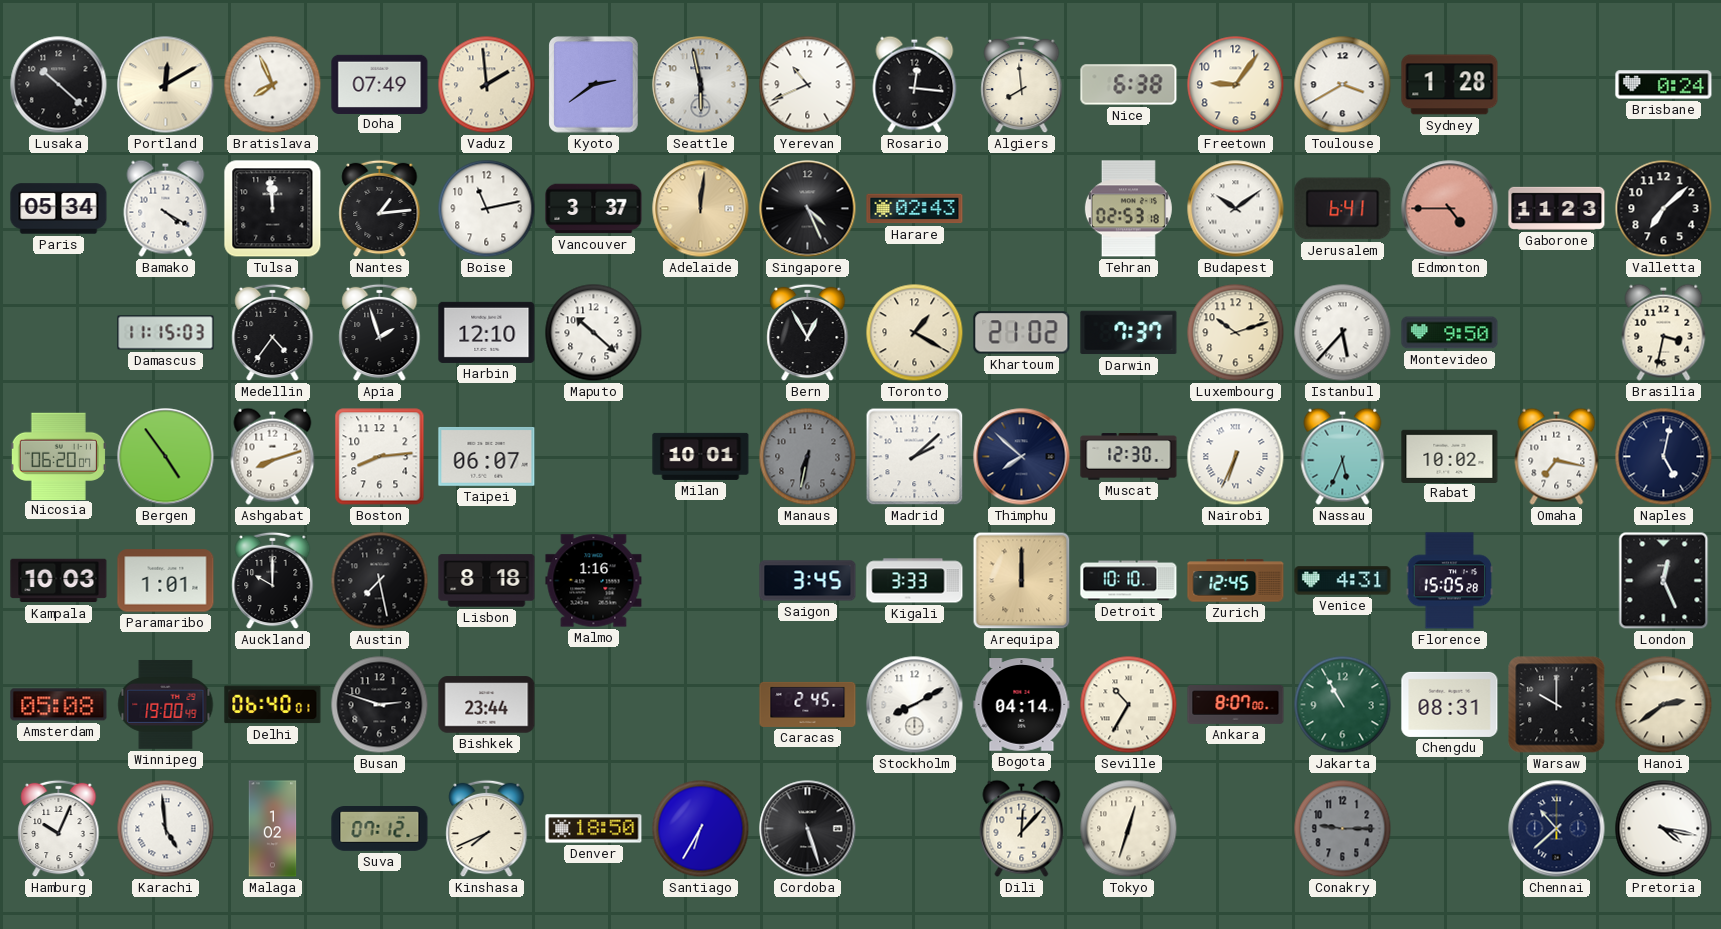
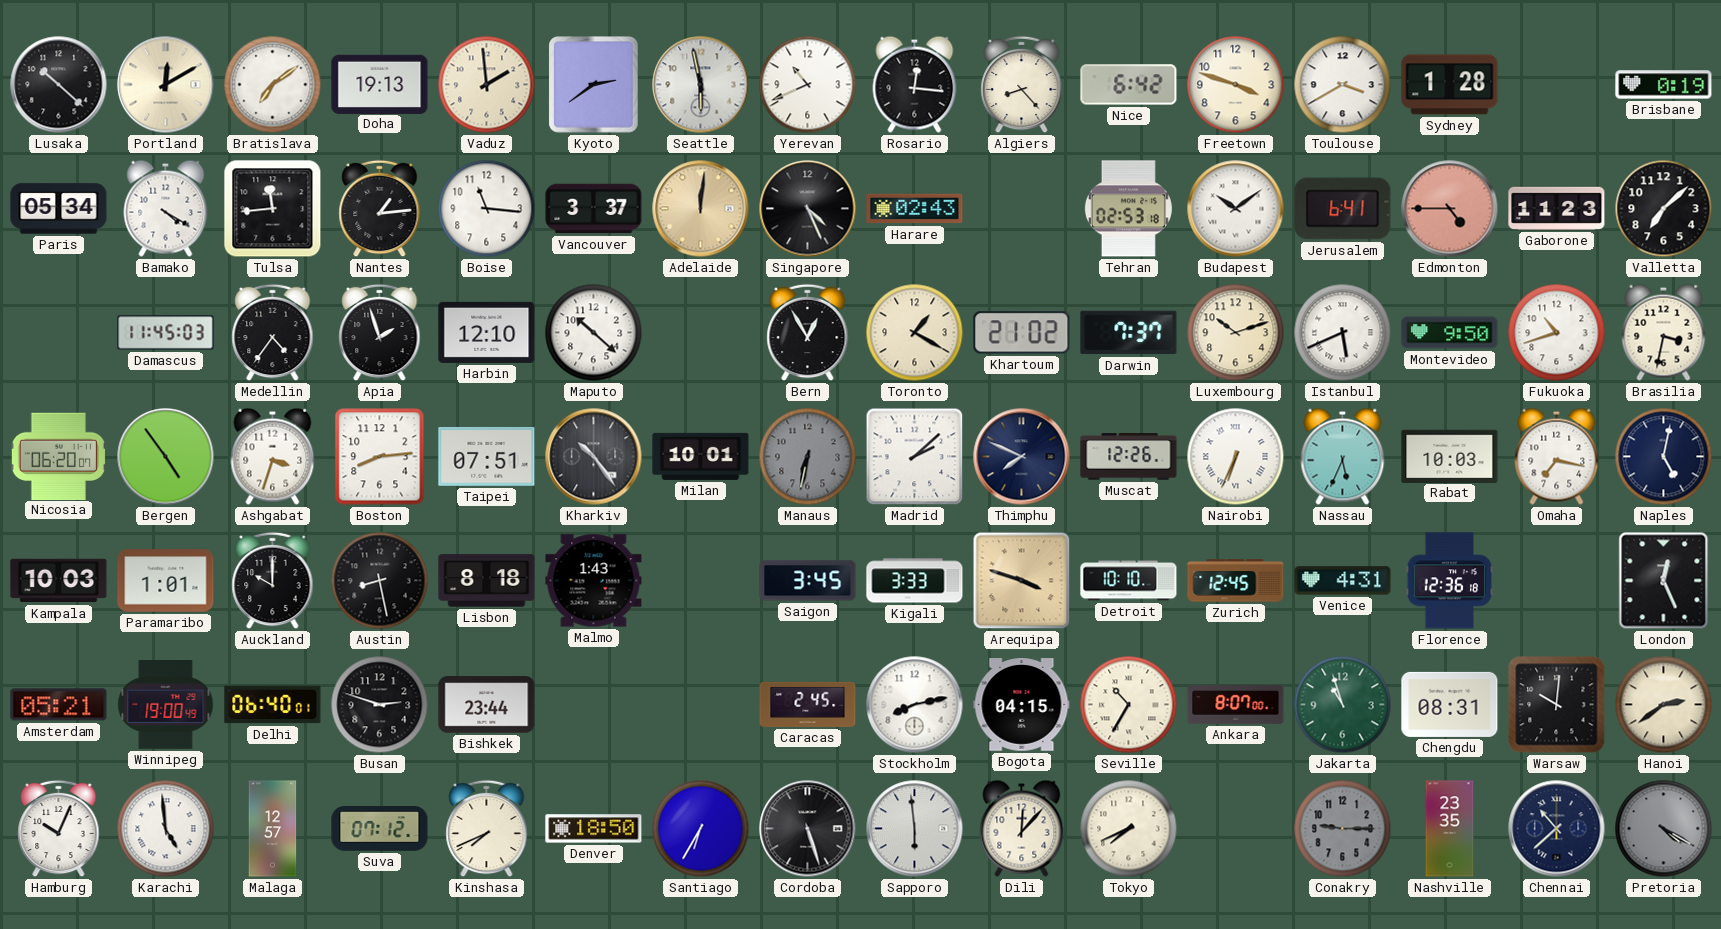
Bratislava: 7:56 -> 7:09
Doha: 07:49 -> 19:13
Algiers: 7:59 -> 8:23
Nice: 6:38 -> 6:42
Freetown: 9:06 -> 3:48
Brisbane: 0:24 -> 0:19
Tulsa: 11:59 -> 11:44
Boise: 11:13 -> 11:16
Damascus: 11:15 -> 11:45
Istanbul: 5:37 -> 5:41
Fukuoka: none -> 10:42
Ashgabat: 8:12 -> 3:33
Taipei: 06:07 -> 07:51
Kharkiv: none -> 10:24
Thimphu: 7:52 -> 7:49
Muscat: 12:30 -> 12:26
Rabat: 10:02 -> 10:03
Austin: 7:28 -> 8:28
Malmo: 1:16 -> 1:43
Arequipa: 12:00 -> 3:48
Florence: 15:05 -> 12:36
Amsterdam: 05:08 -> 05:21
Stockholm: 8:10 -> 8:13
Bogota: 04:14 -> 04:15
Jakarta: 10:55 -> 10:57
Warsaw: 10:00 -> 10:01
Malaga: 1:02 -> 12:57
Sapporo: none -> 5:59
Tokyo: 12:33 -> 7:41
Nashville: none -> 23:35
Pretoria: 4:17 -> 4:20
Pretoria dial: white -> grey
